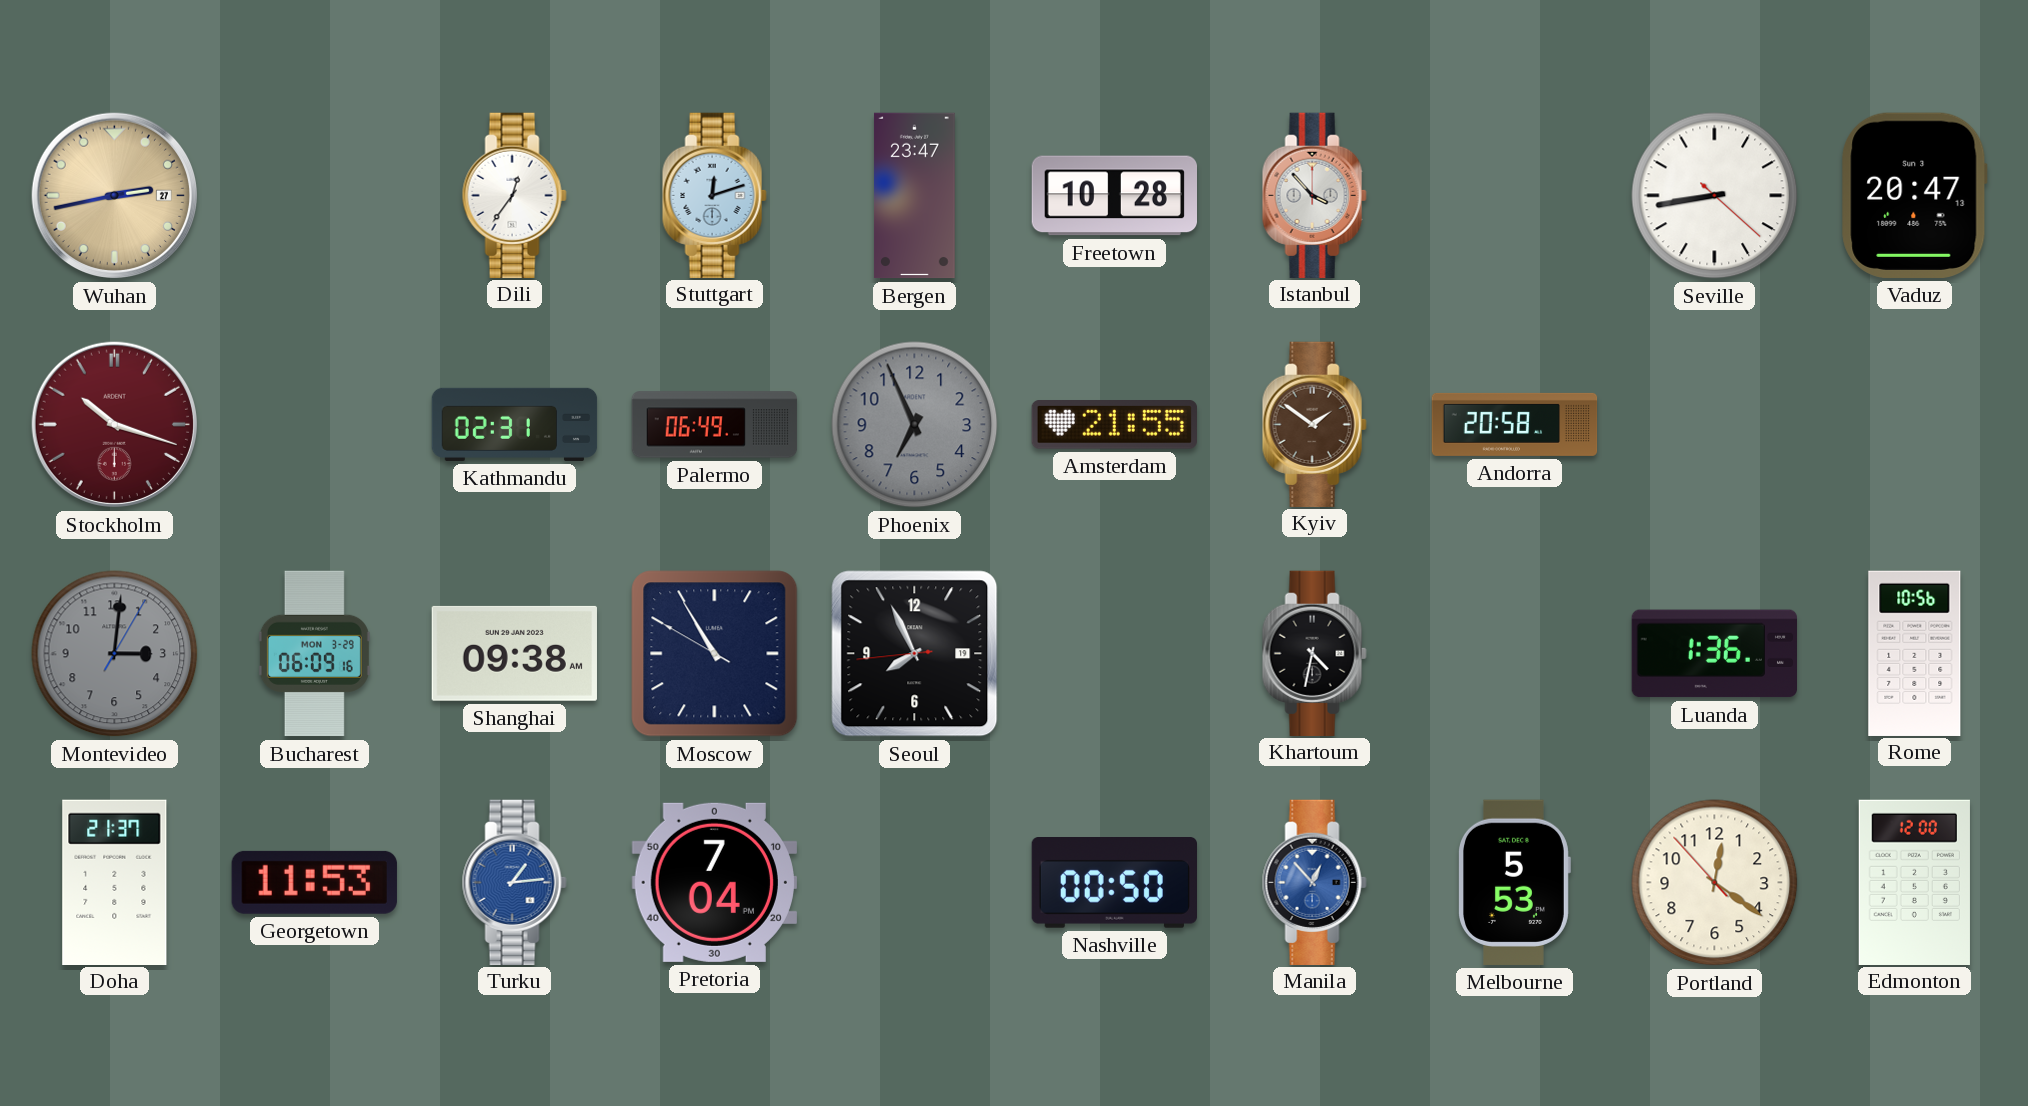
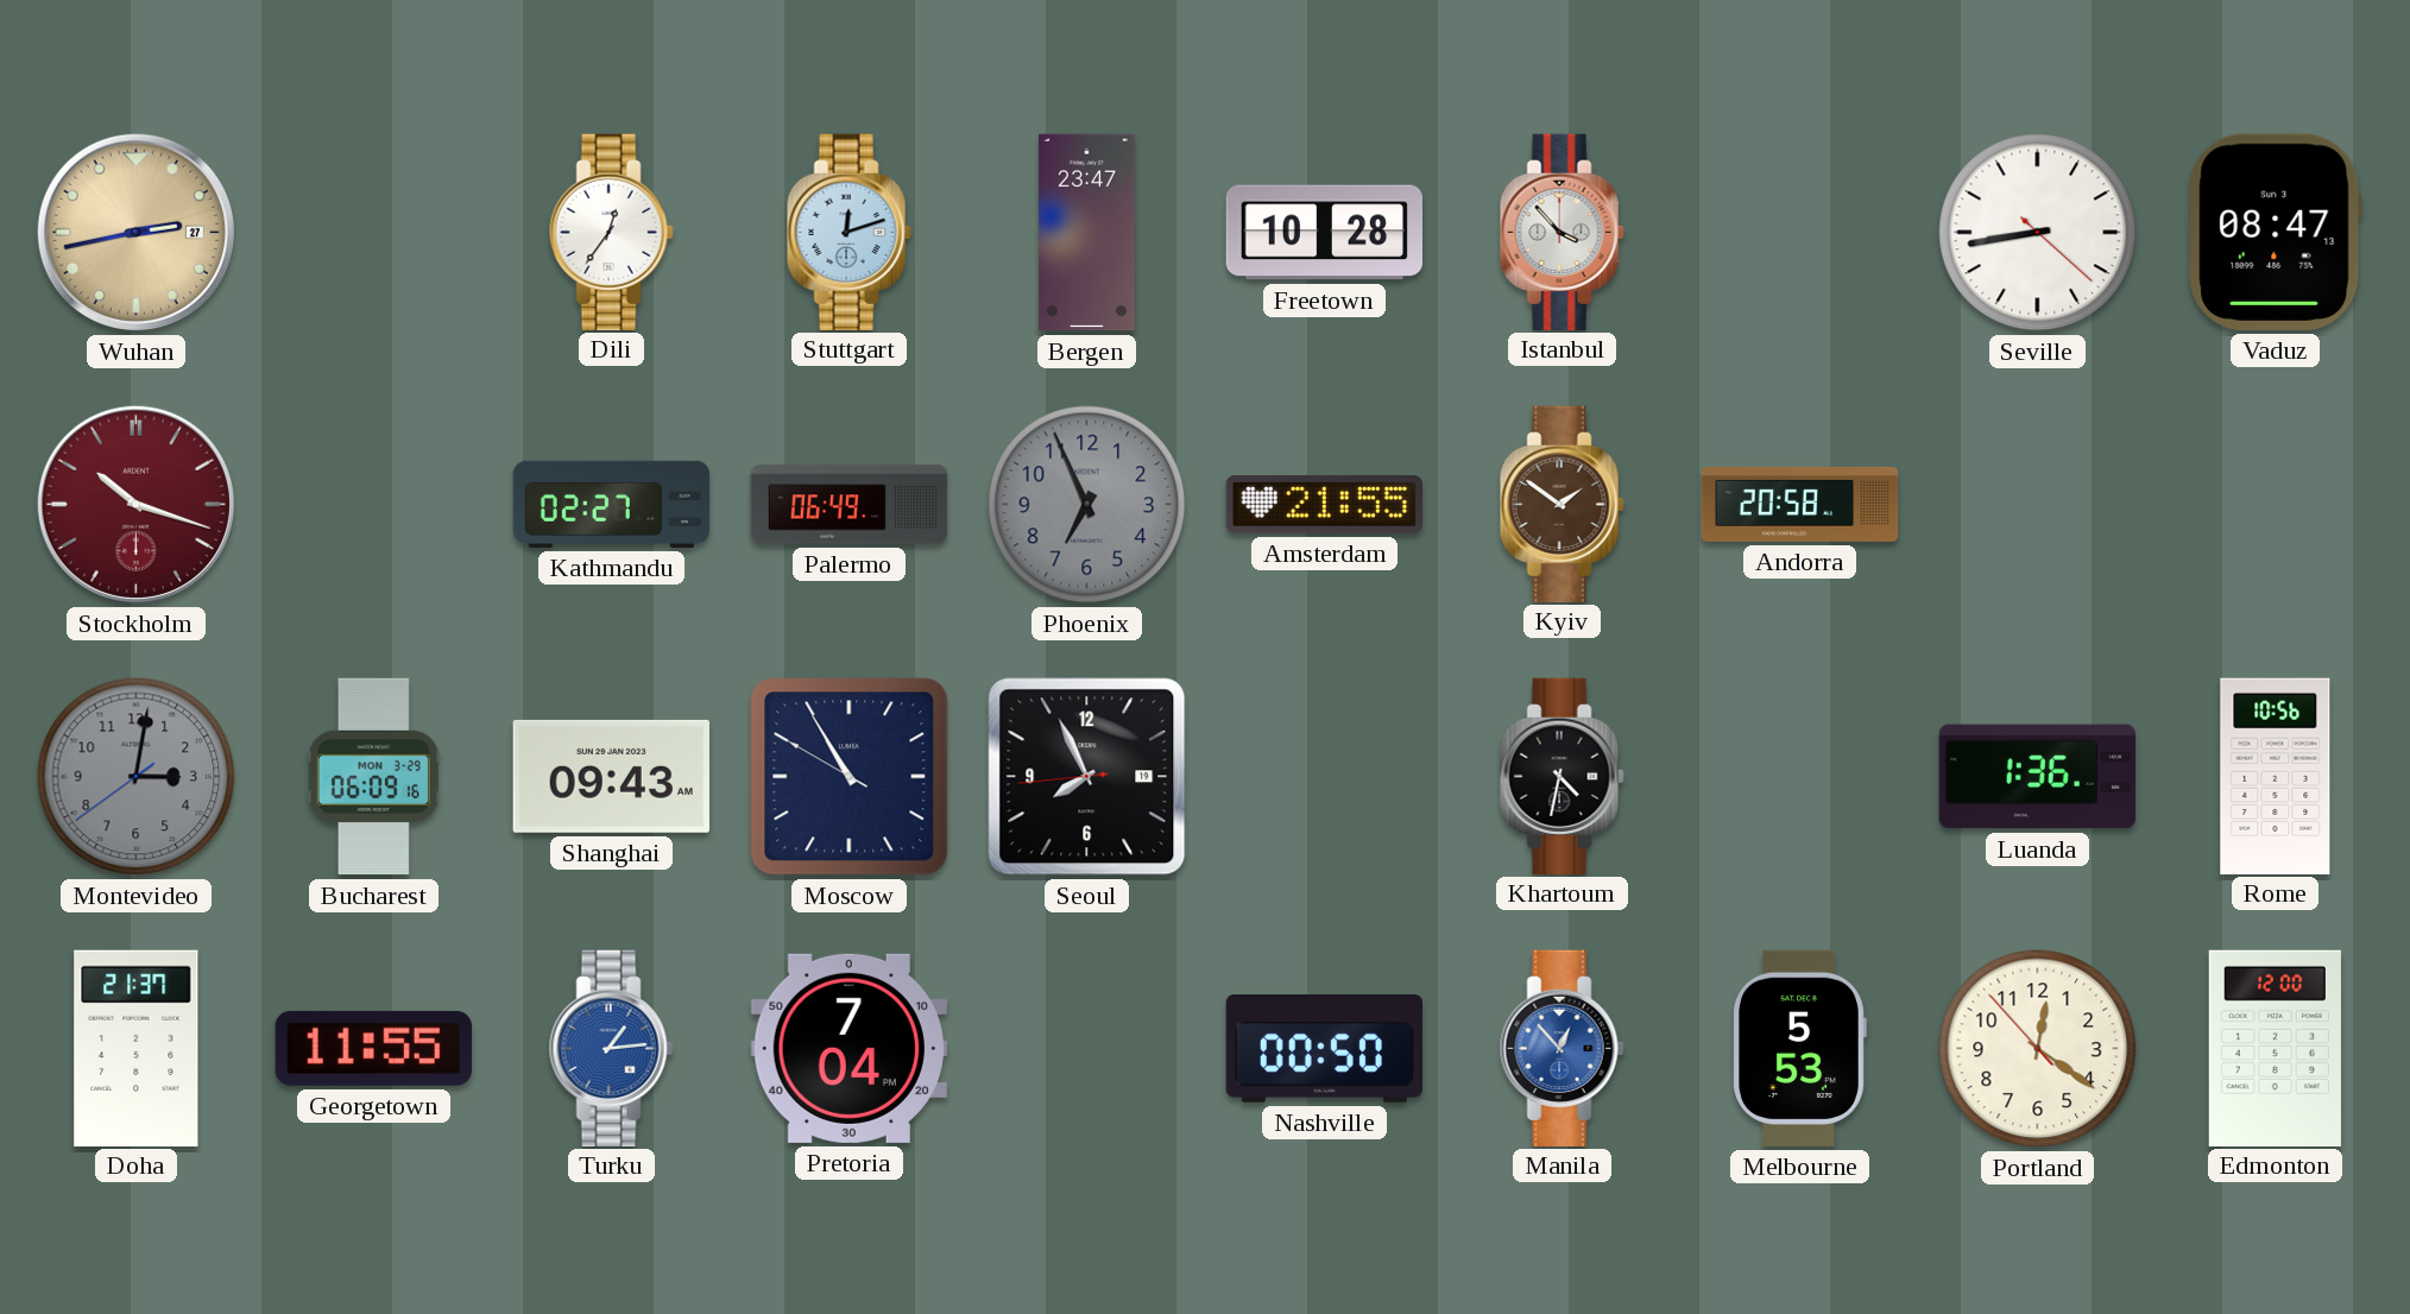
Vaduz: 20:47 -> 08:47
Kathmandu: 02:31 -> 02:27
Montevideo: 3:01:05 -> 3:01:39
Shanghai: 09:38 -> 09:43
Georgetown: 11:53 -> 11:55
